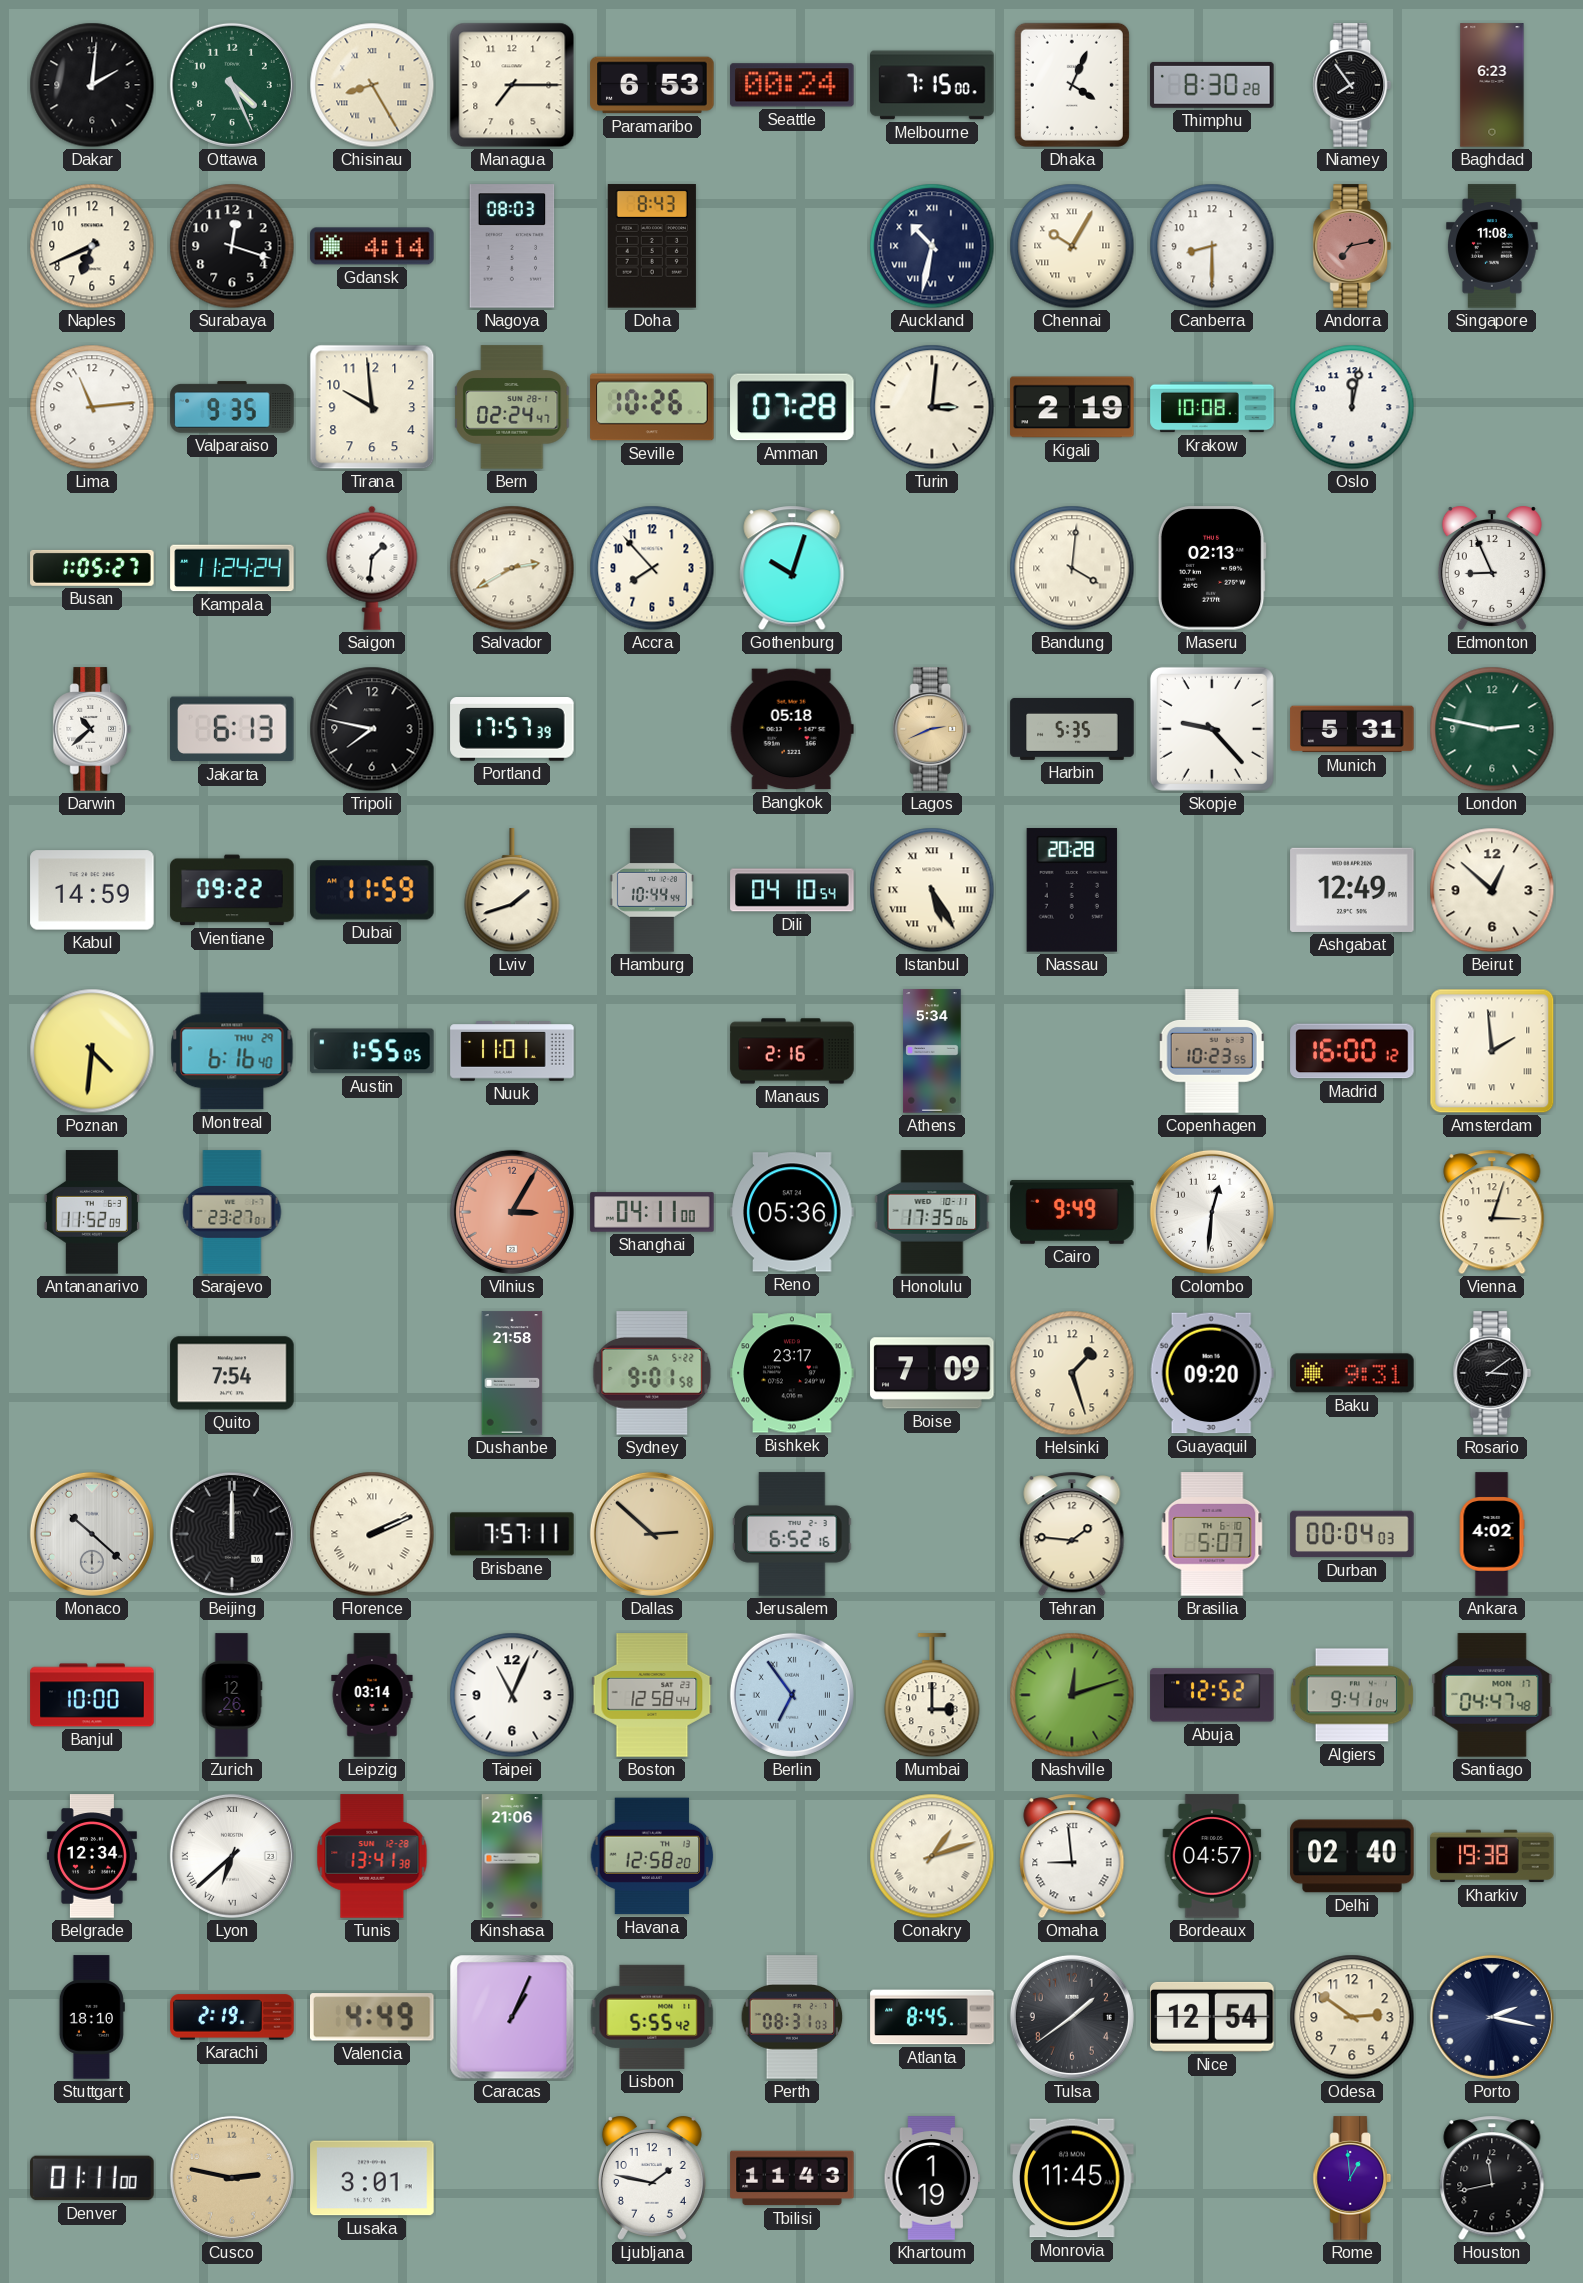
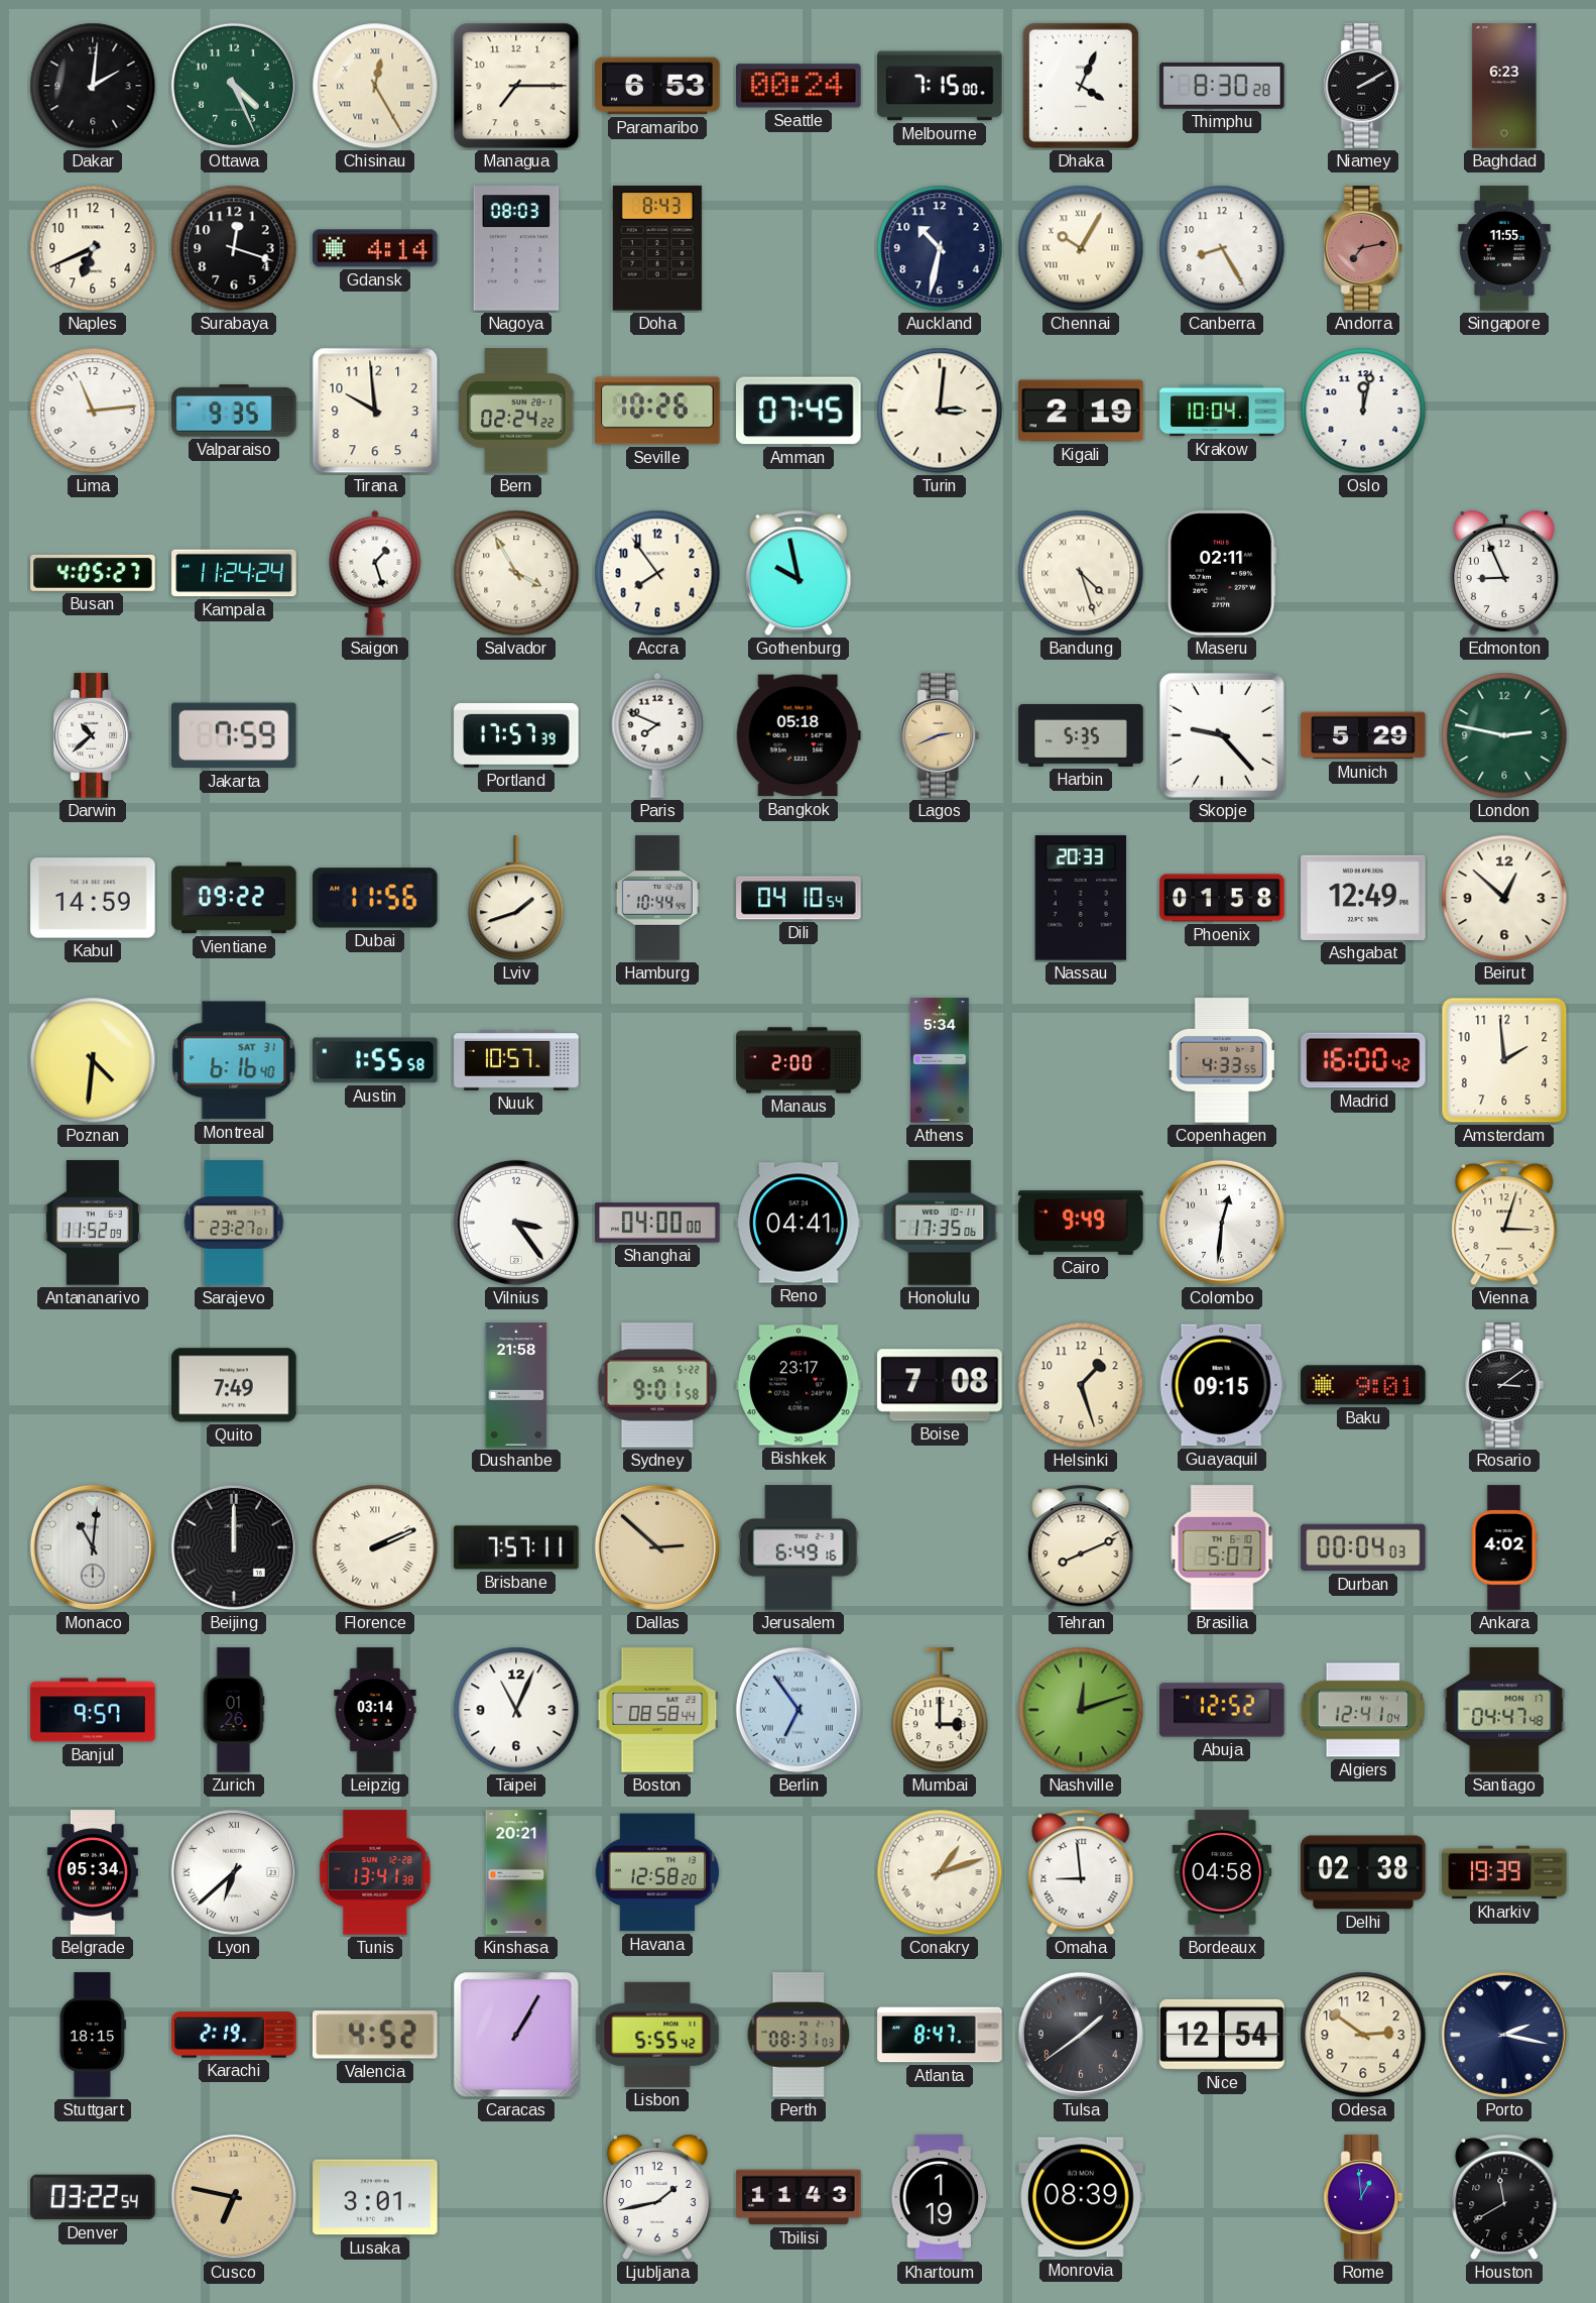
Chisinau: 8:25 -> 12:25
Niamey: 7:54 -> 2:10
Auckland numerals: Roman -> Arabic
Canberra: 8:30 -> 8:25
Singapore: 11:08 -> 11:55
Bern: 02:24:47 -> 02:24:22
Amman: 07:28 -> 07:45
Krakow: 10:08 -> 10:04
Busan: 1:05 -> 4:05
Saigon: 1:31 -> 1:27
Salvador: 2:40 -> 3:55
Accra: 7:53 -> 7:54
Gothenburg: 10:03 -> 9:58
Bandung: 4:01 -> 4:27
Maseru: 02:13 -> 02:11
Jakarta: 6:13 -> 7:59
Tripoli: 7:47 -> none
Paris: none -> 7:49
Munich: 5:31 -> 5:29
Dubai: 11:59 -> 11:56
Istanbul: 5:25 -> none
Nassau: 20:28 -> 20:33
Phoenix: none -> 01:58
Montreal date: THU 29 -> SAT 31
Austin: 1:55:05 -> 1:55:58
Nuuk: 11:01 -> 10:57
Manaus: 2:16 -> 2:00
Copenhagen: 10:23 -> 4:33
Madrid: 16:00:12 -> 16:00:42
Amsterdam numerals: Roman -> Arabic
Vilnius: 3:05 -> 3:24
Vilnius dial: salmon -> white
Shanghai: 04:11 -> 04:00
Reno: 05:36 -> 04:41
Quito: 7:54 -> 7:49
Boise: 7:09 -> 7:08
Guayaquil: 09:20 -> 09:15
Baku: 9:31 -> 9:01
Monaco: 10:22 -> 11:01
Jerusalem: 6:52 -> 6:49
Tehran: 1:46 -> 8:11
Banjul: 10:00 -> 9:57
Zurich: 12:26 -> 01:26
Boston: 12:58 -> 08:58
Algiers: 9:41 -> 12:41
Belgrade: 12:34 -> 05:34
Kinshasa: 21:06 -> 20:21
Bordeaux: 04:57 -> 04:58
Delhi: 02:40 -> 02:38
Kharkiv: 19:38 -> 19:39
Stuttgart: 18:10 -> 18:15
Valencia: 4:49 -> 4:52
Caracas: 1:04 -> 1:05
Atlanta: 8:45 -> 8:47
Denver: 01:11 -> 03:22
Cusco: 2:47 -> 6:47
Ljubljana: 1:47 -> 1:43
Monrovia: 11:45 -> 08:39
Houston: 11:43 -> 11:40
